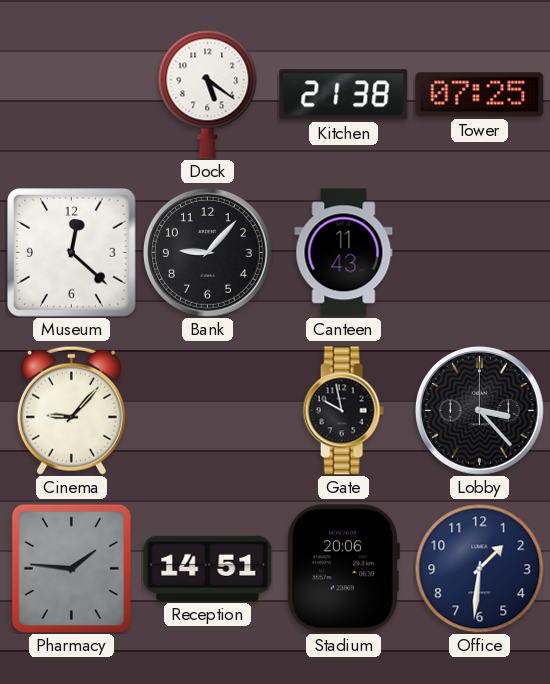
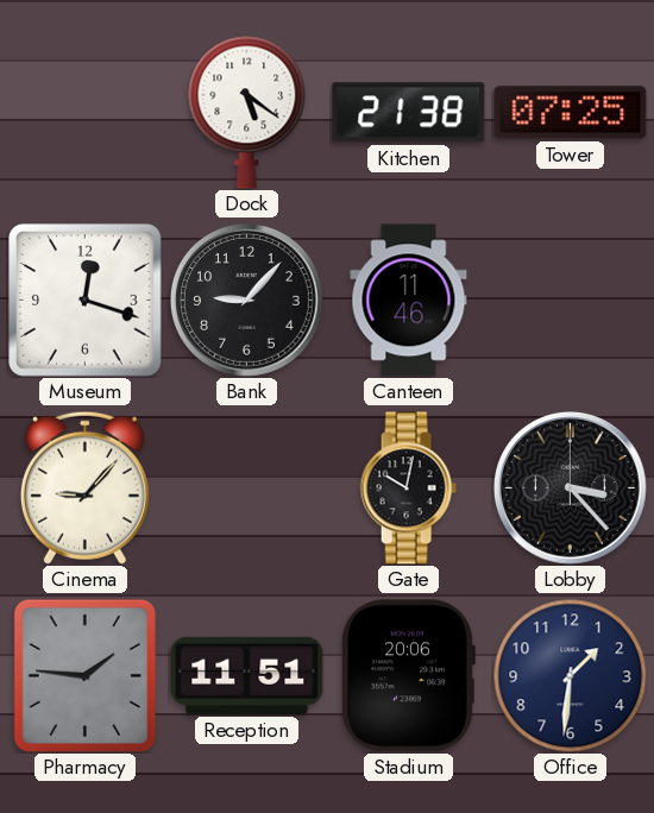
Museum: 12:22 -> 12:18
Canteen: 11:43 -> 11:46
Gate: 9:58 -> 10:02
Reception: 14:51 -> 11:51
